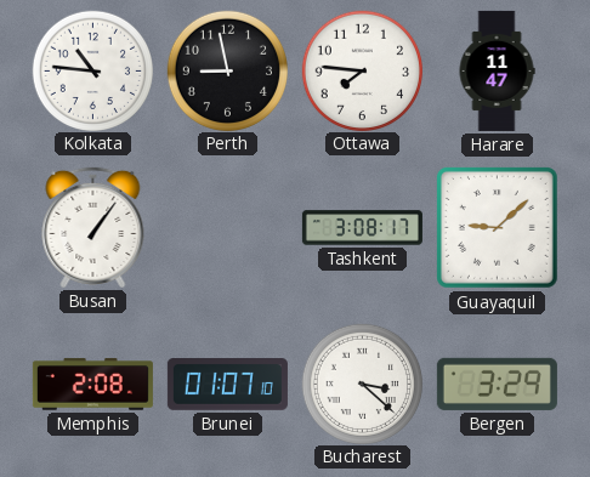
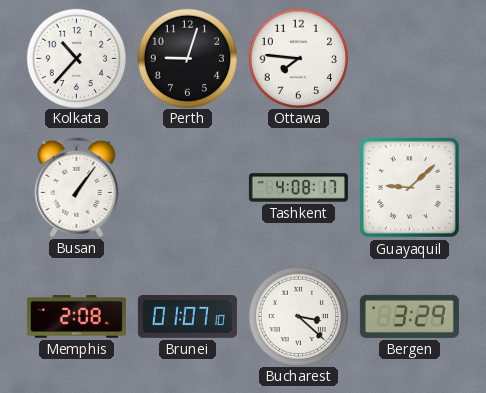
Kolkata: 10:46 -> 10:37
Perth: 8:58 -> 9:03
Harare: 11:47 -> none
Tashkent: 3:08 -> 4:08
